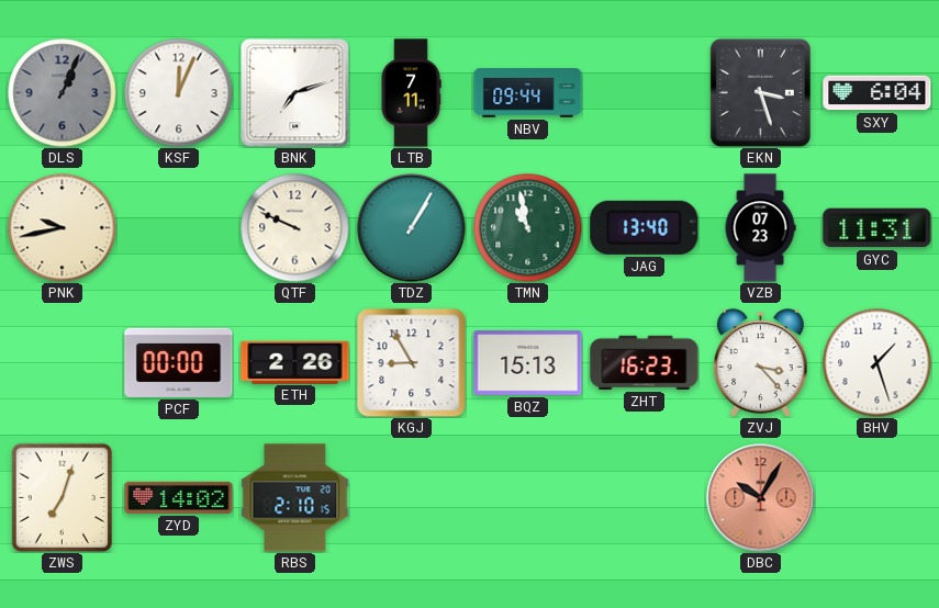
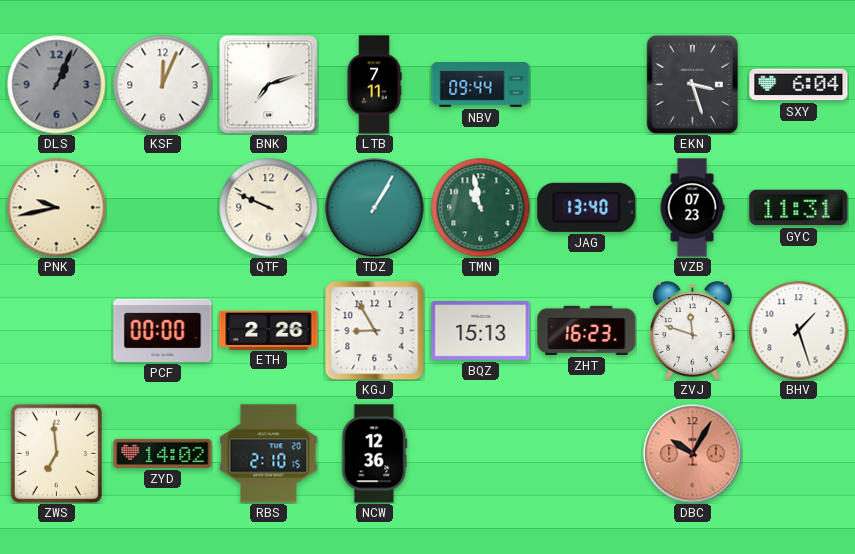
ZVJ: 3:23 -> 11:48
ZWS: 7:03 -> 6:59
NCW: none -> 12:36
